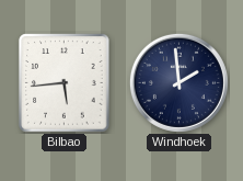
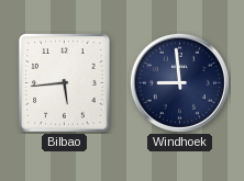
Windhoek: 1:59 -> 8:59
